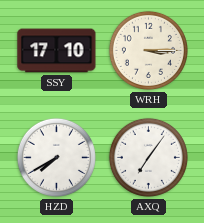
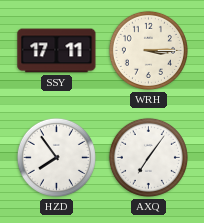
SSY: 17:10 -> 17:11
HZD: 7:40 -> 7:54
